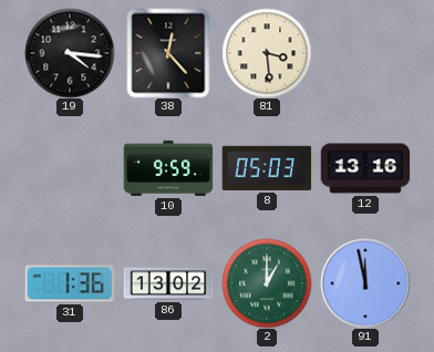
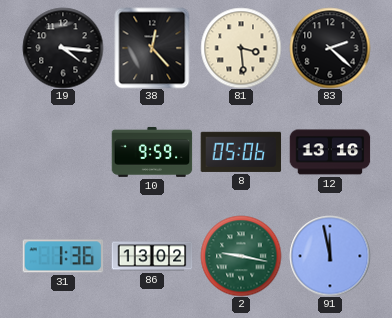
83: none -> 2:22
8: 05:03 -> 05:06
2: 1:00 -> 9:17
